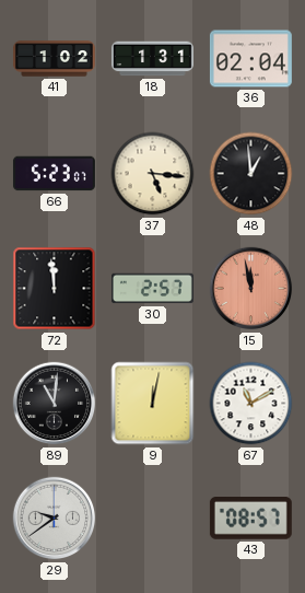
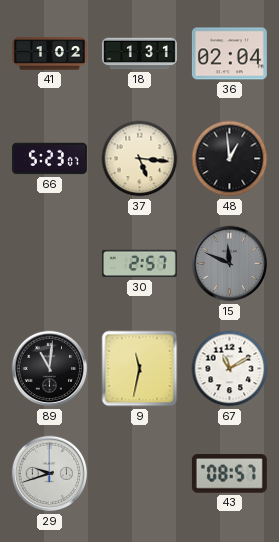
72: 11:59 -> none
15: 11:58 -> 11:49
15 dial: salmon -> grey
9: 12:02 -> 11:32
29: 9:39 -> 9:42
